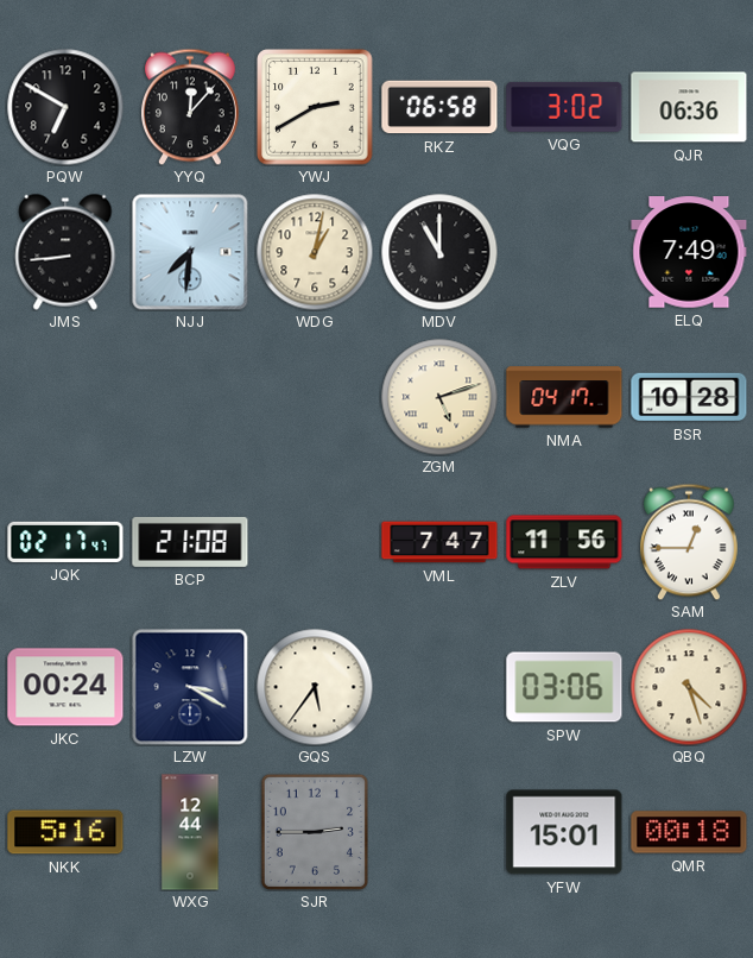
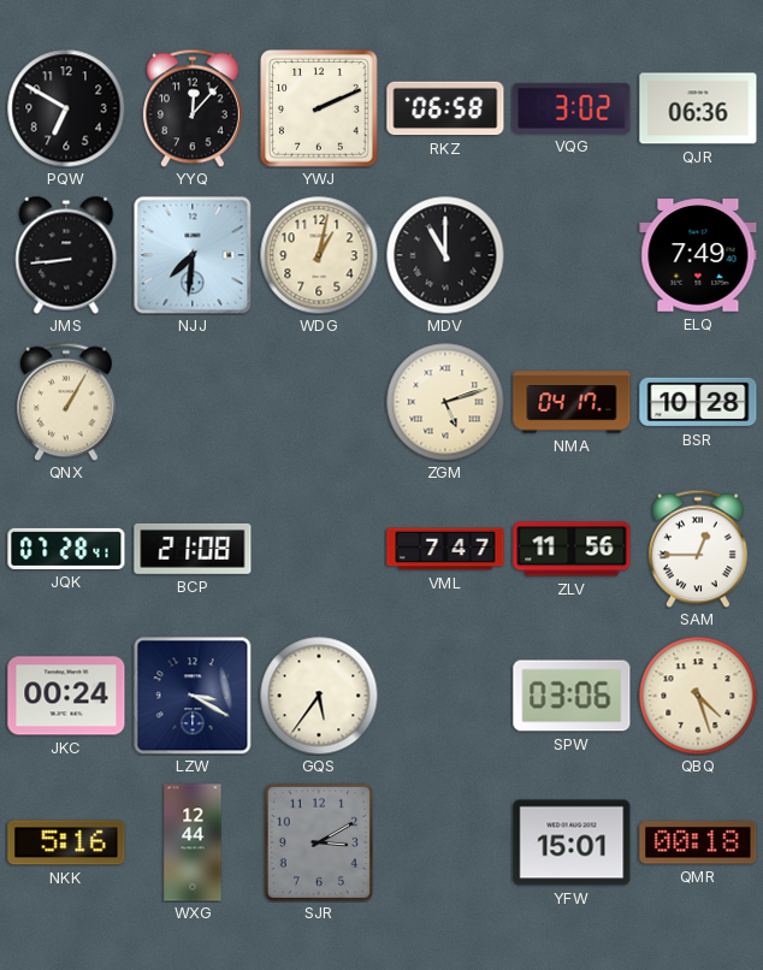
YWJ: 2:40 -> 2:11
QNX: none -> 1:05
JQK: 02:17 -> 07:28
SJR: 2:45 -> 3:10
